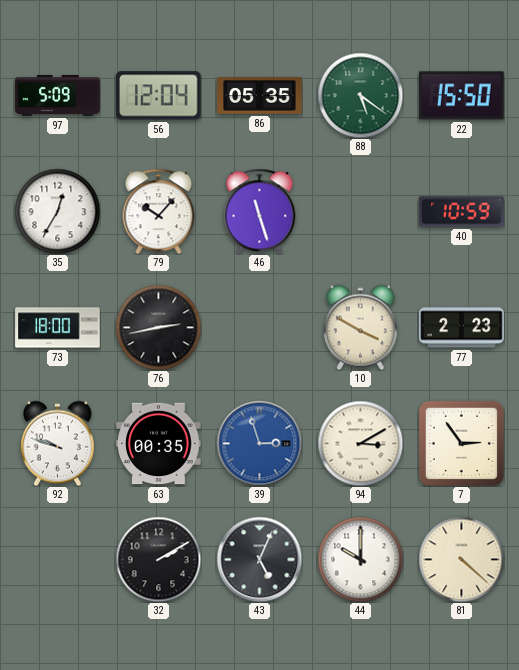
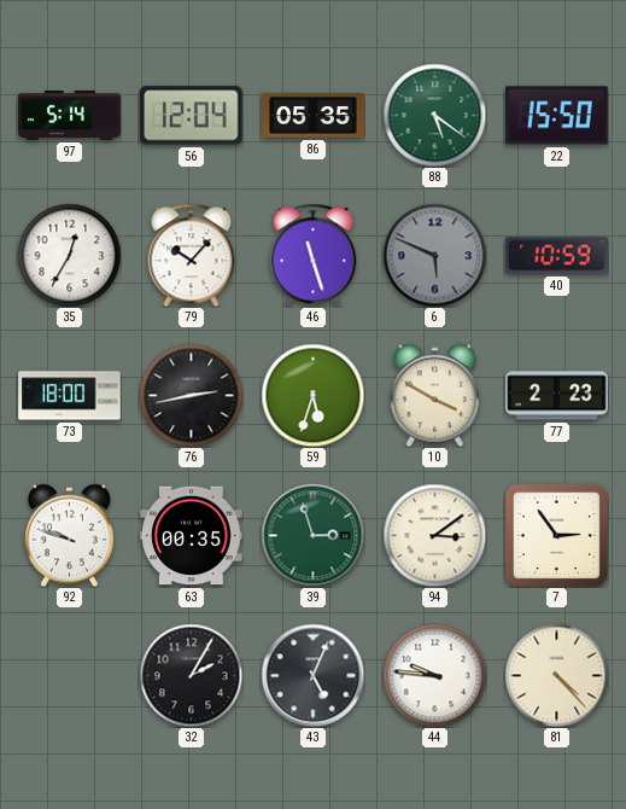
97: 5:09 -> 5:14
6: none -> 5:49
59: none -> 5:33
39 dial: blue -> green
94: 3:10 -> 3:09
32: 2:10 -> 2:05
44: 10:00 -> 9:46
81: 4:22 -> 4:23
